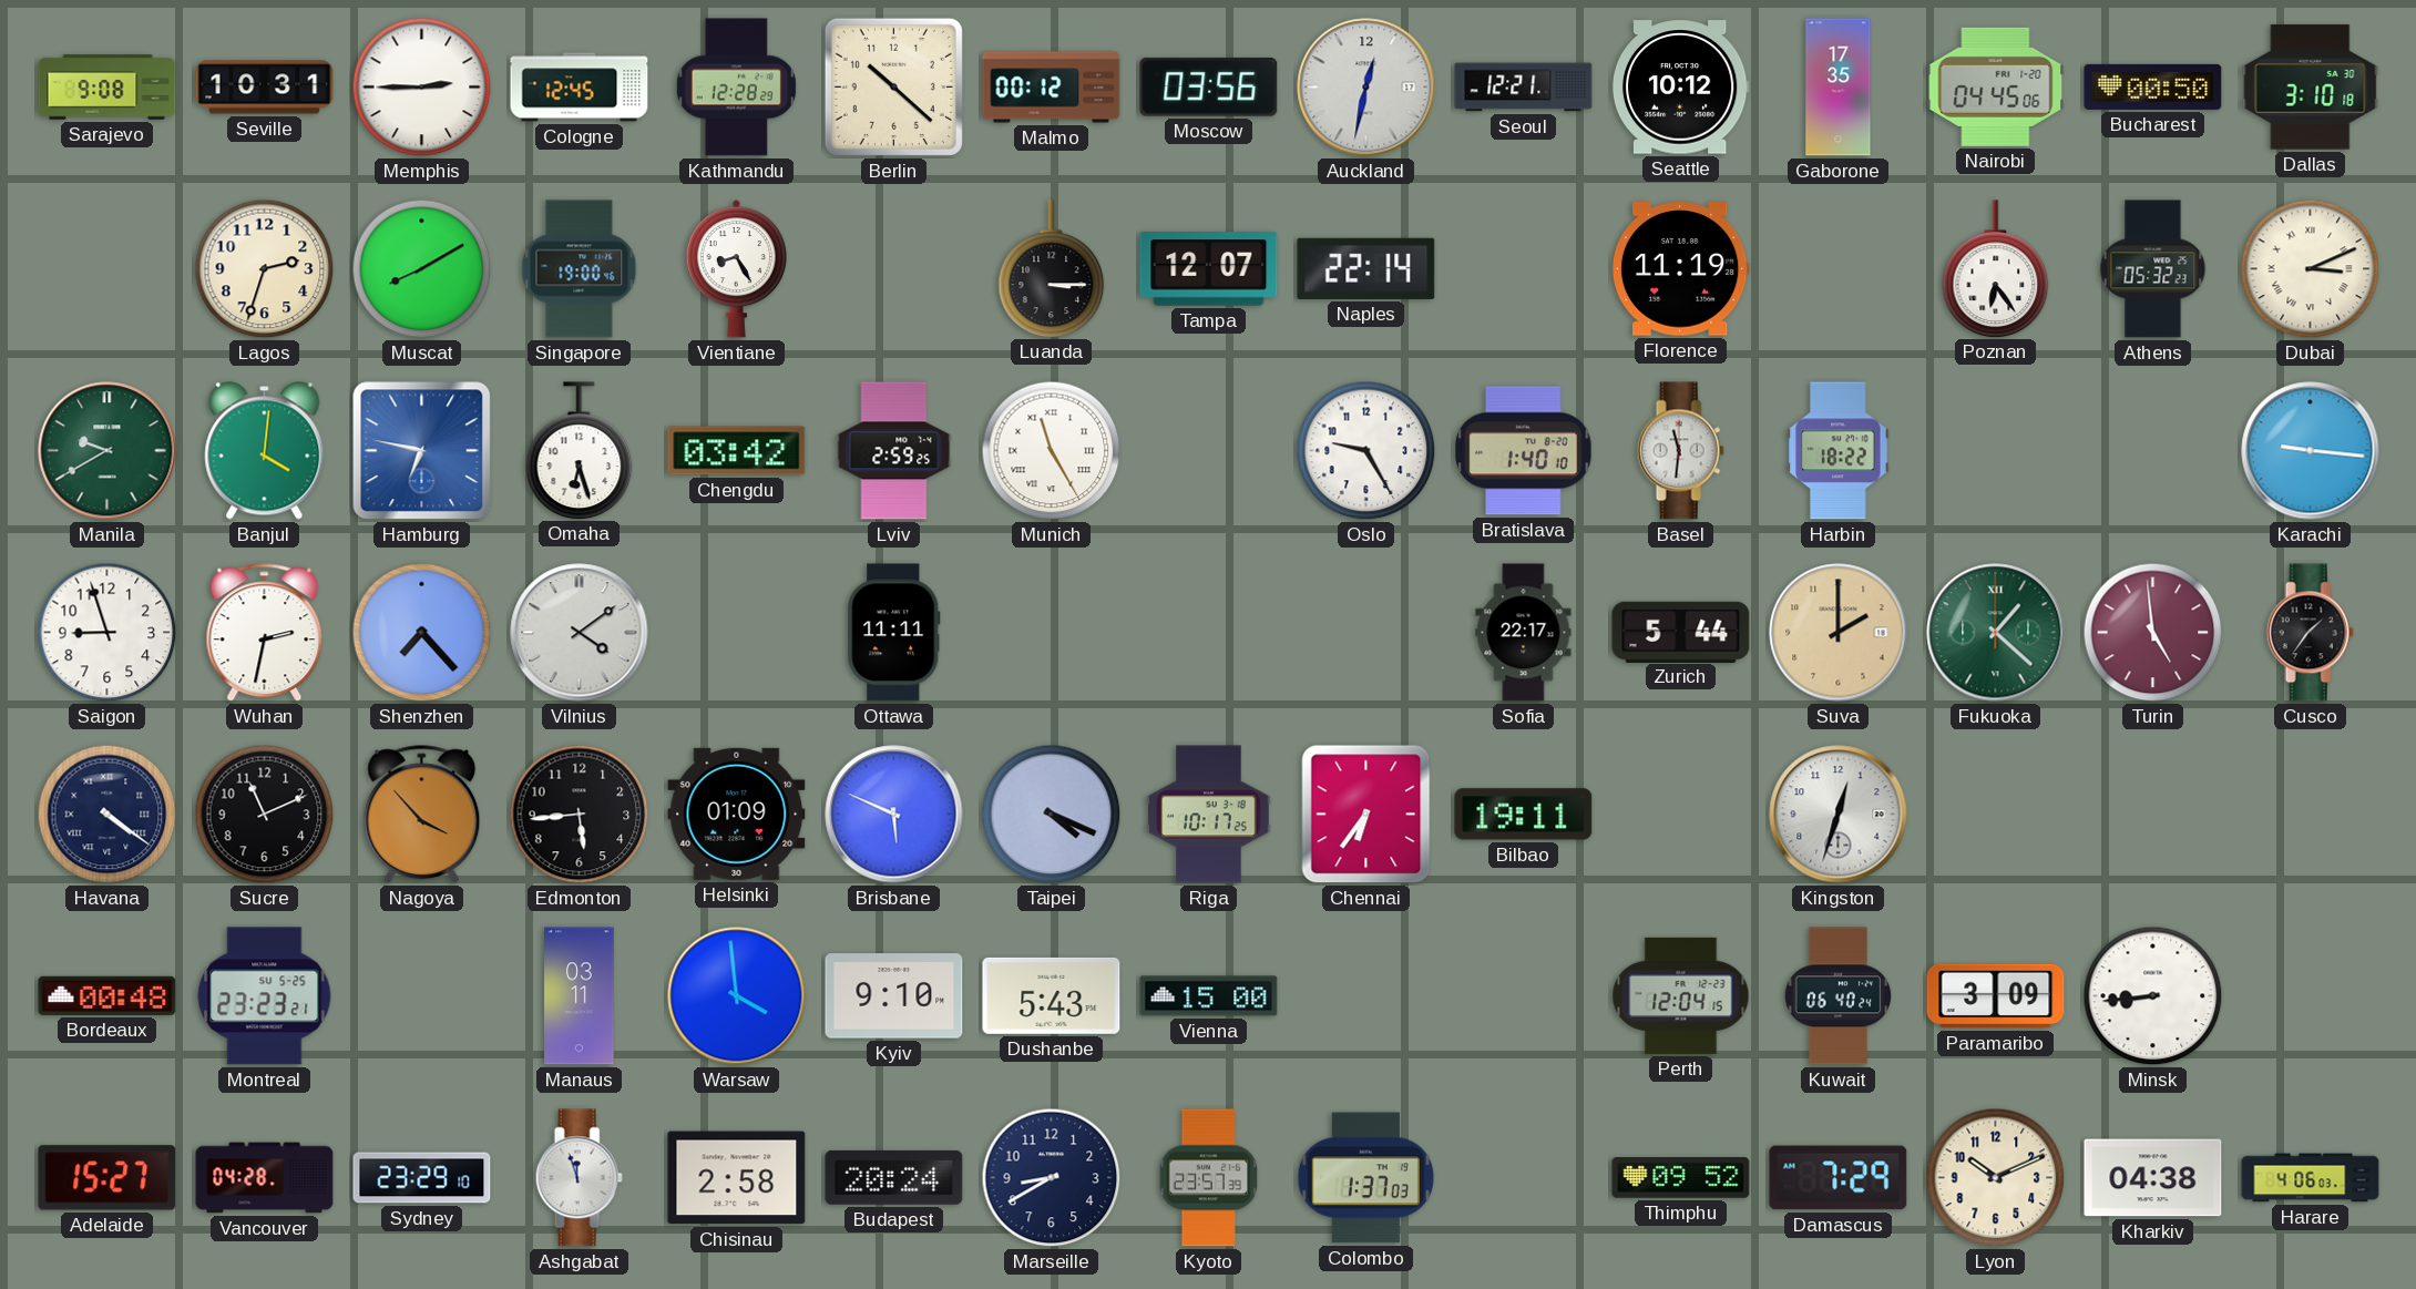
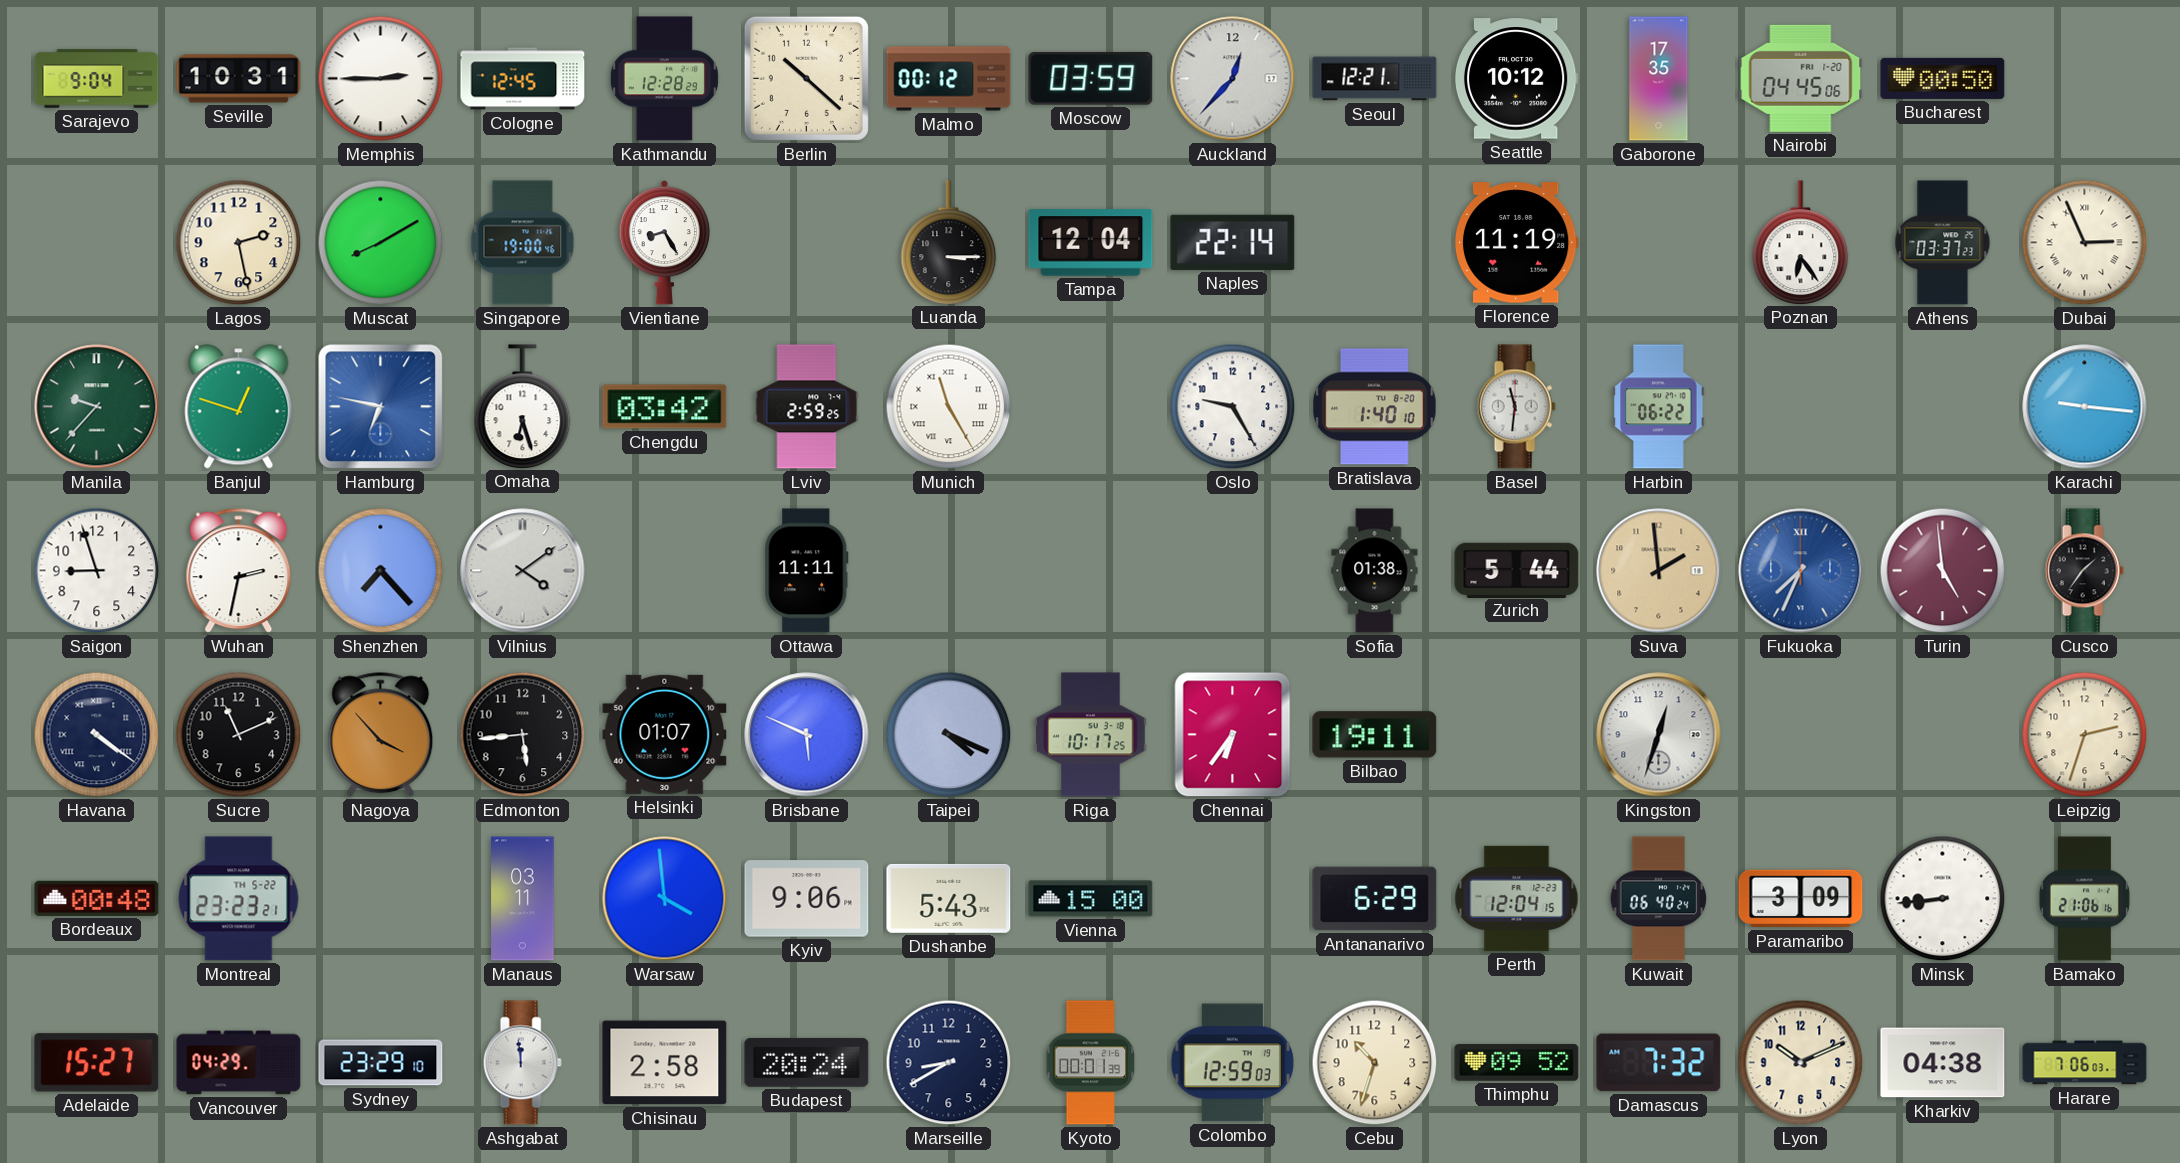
Sarajevo: 9:08 -> 9:04
Moscow: 03:56 -> 03:59
Auckland: 12:32 -> 12:37
Dallas: 3:10 -> none
Lagos: 2:33 -> 2:28
Tampa: 12:07 -> 12:04
Athens: 05:32 -> 03:37
Dubai: 3:11 -> 2:56
Manila: 9:40 -> 9:37
Banjul: 4:01 -> 12:48
Harbin: 18:22 -> 06:22
Sofia: 22:17 -> 01:38
Suva: 2:00 -> 1:59
Fukuoka: 1:22 -> 7:34
Fukuoka dial: green -> blue
Helsinki: 01:09 -> 01:07
Leipzig: none -> 2:33
Montreal date: SU 5-25 -> TH 5-22
Kyiv: 9:10 -> 9:06
Antananarivo: none -> 6:29
Bamako: none -> 21:06
Vancouver: 04:28 -> 04:29
Ashgabat: 11:57 -> 11:59
Kyoto: 23:57 -> 00:01
Colombo: 1:37 -> 12:59
Cebu: none -> 10:33
Damascus: 7:29 -> 7:32
Harare: 4:06 -> 7:06
